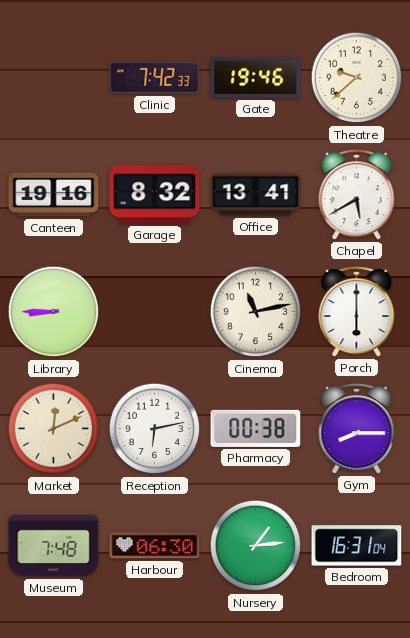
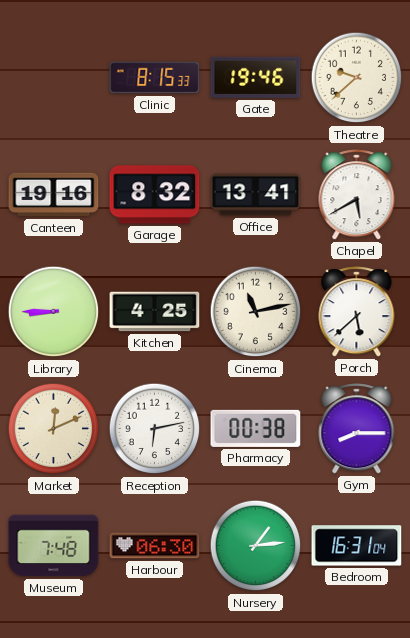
Clinic: 7:42 -> 8:15
Kitchen: none -> 4:25
Porch: 6:00 -> 5:38
